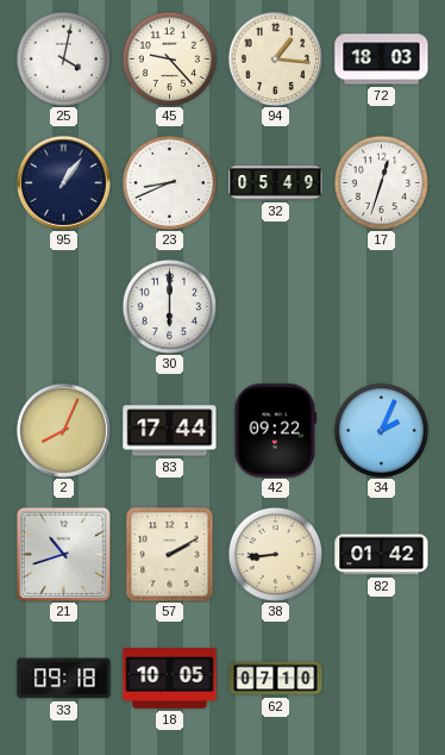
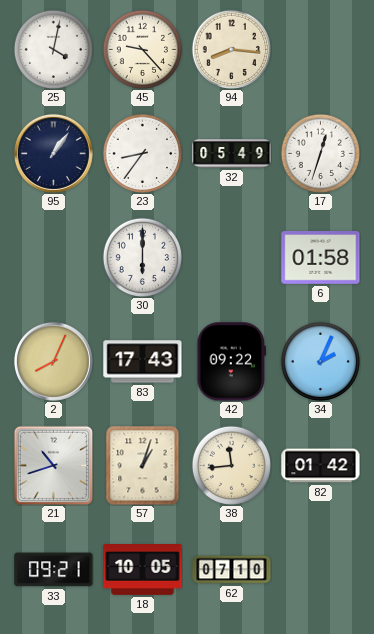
94: 1:16 -> 8:16
72: 18:03 -> none
23: 8:41 -> 8:36
6: none -> 01:58
83: 17:44 -> 17:43
57: 2:10 -> 1:03
38: 8:44 -> 11:44
33: 09:18 -> 09:21
